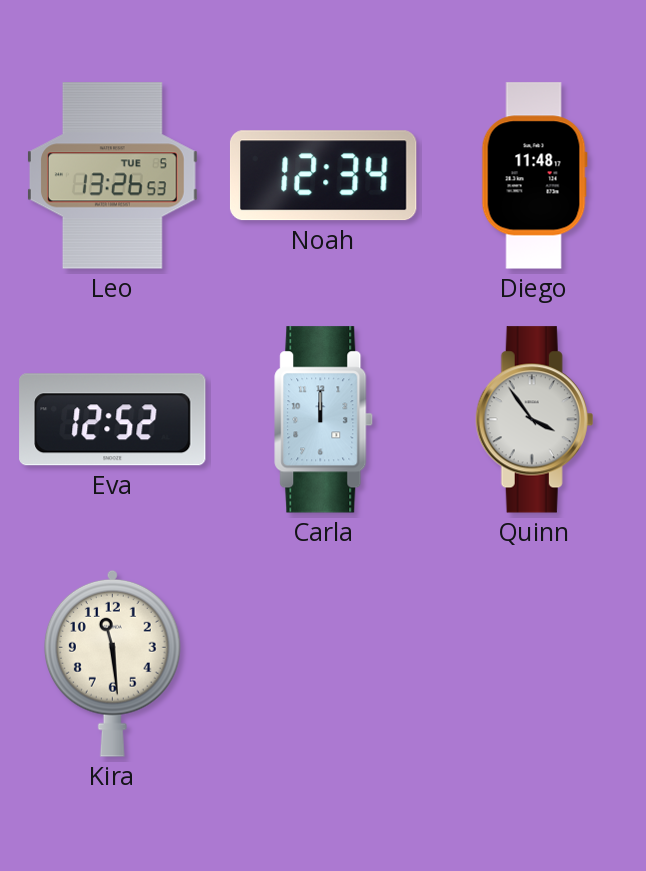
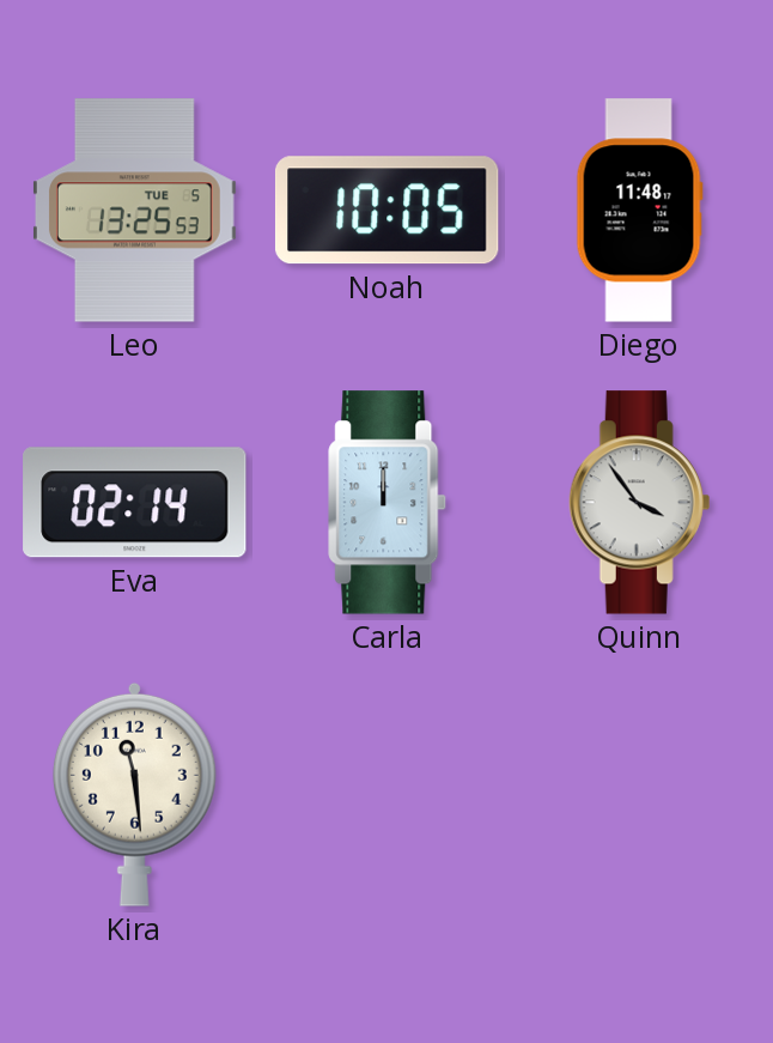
Leo: 13:26 -> 13:25
Noah: 12:34 -> 10:05
Eva: 12:52 -> 02:14
